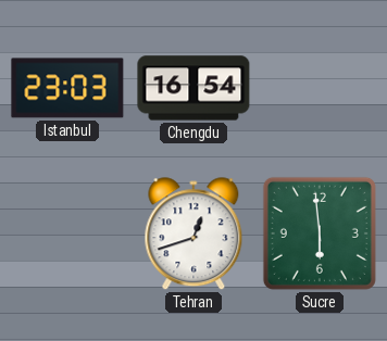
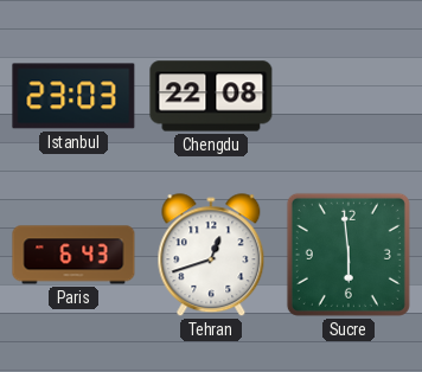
Chengdu: 16:54 -> 22:08
Paris: none -> 6:43
